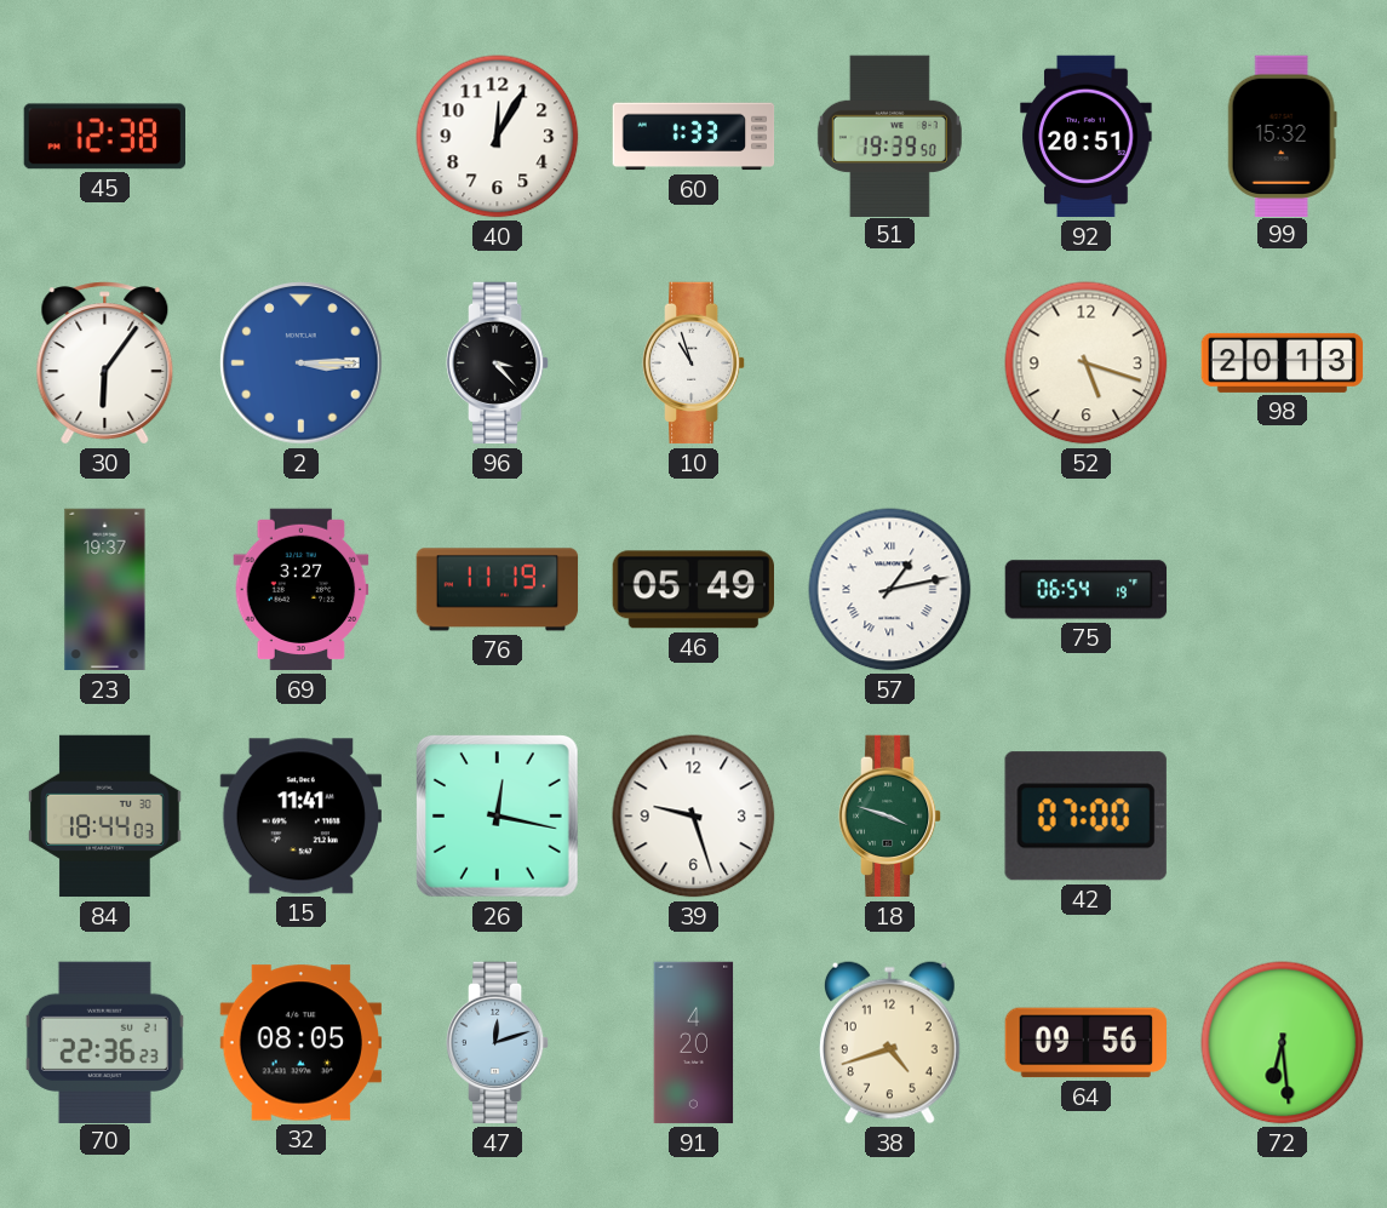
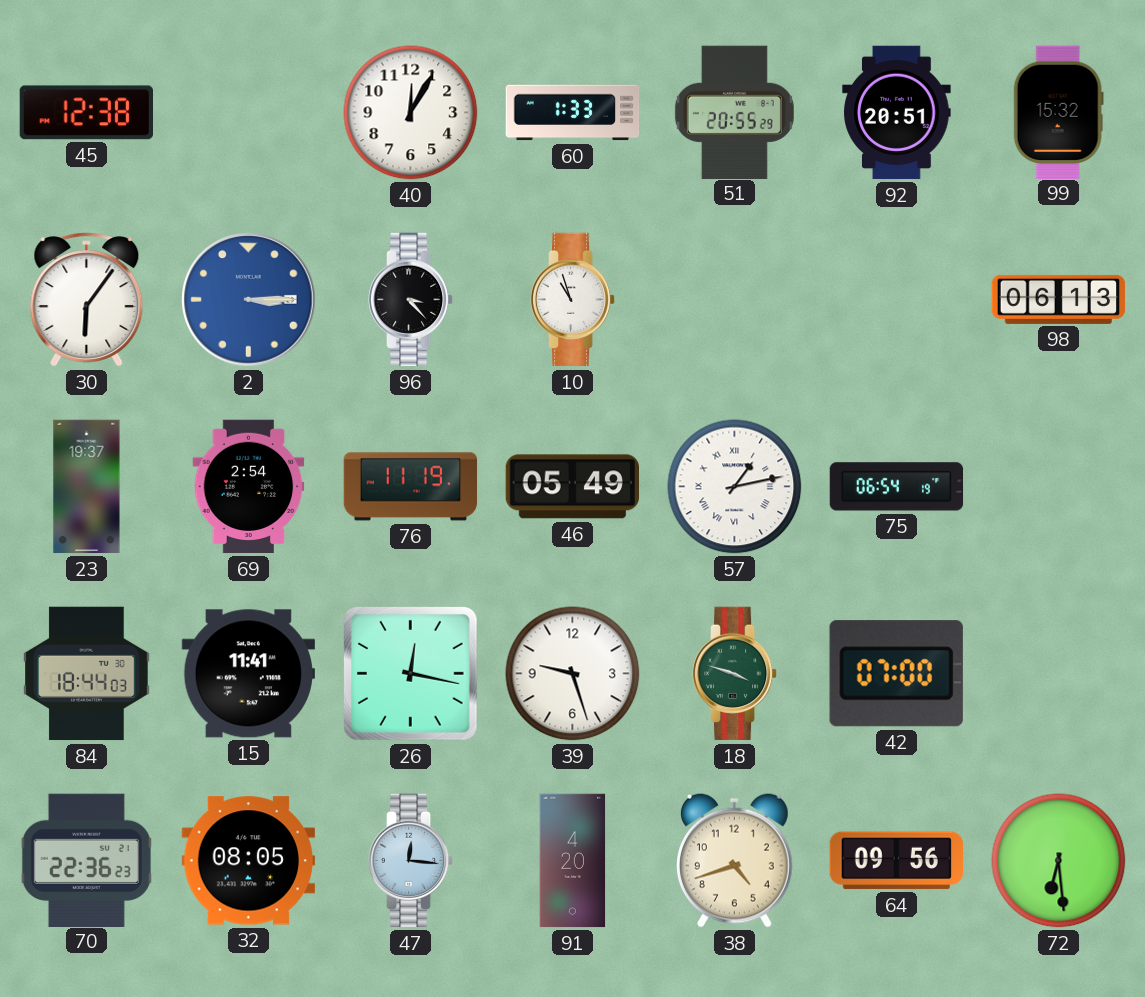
51: 19:39 -> 20:55
52: 5:18 -> none
98: 20:13 -> 06:13
69: 3:27 -> 2:54
47: 12:12 -> 12:16
